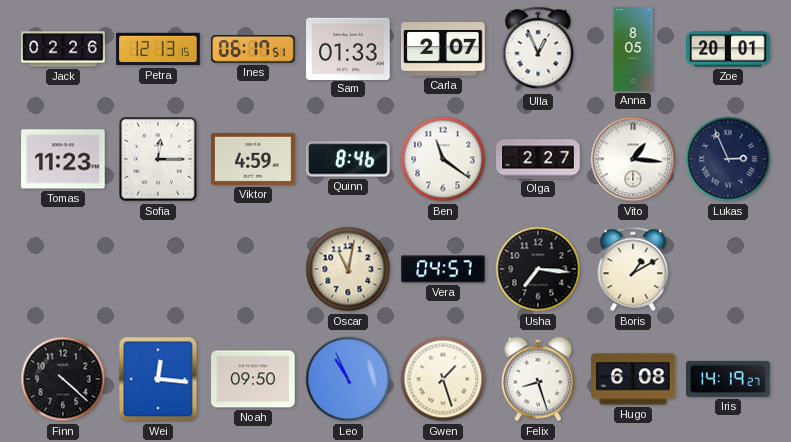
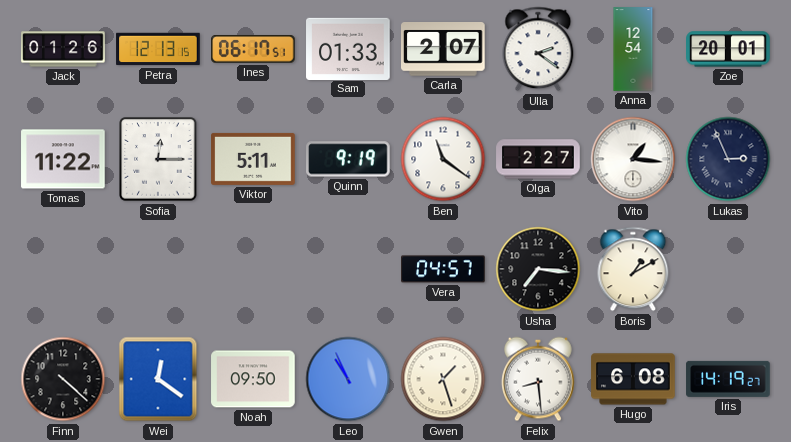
Jack: 02:26 -> 01:26
Ulla: 12:56 -> 2:21
Anna: 8:05 -> 12:54
Tomas: 11:23 -> 11:22
Viktor: 4:59 -> 5:11
Quinn: 8:46 -> 9:19
Oscar: 11:02 -> none
Wei: 12:16 -> 12:21
Felix: 8:27 -> 8:29
